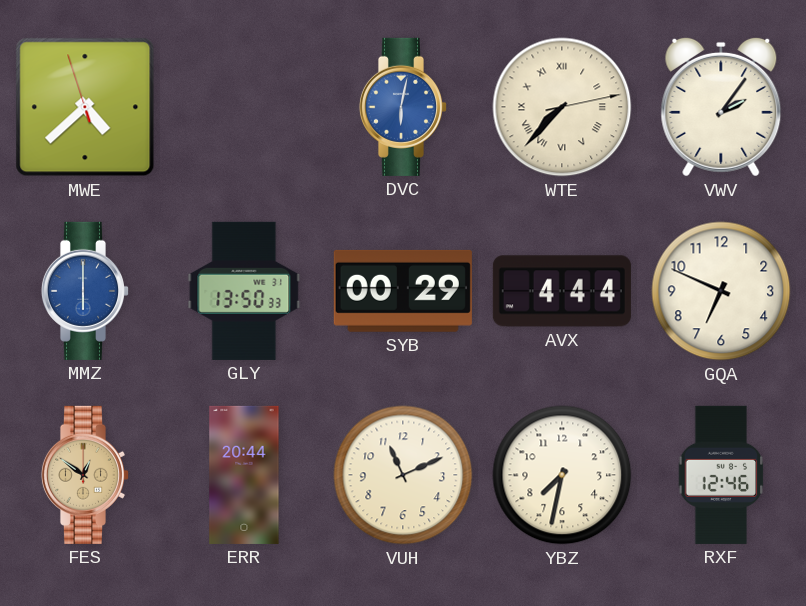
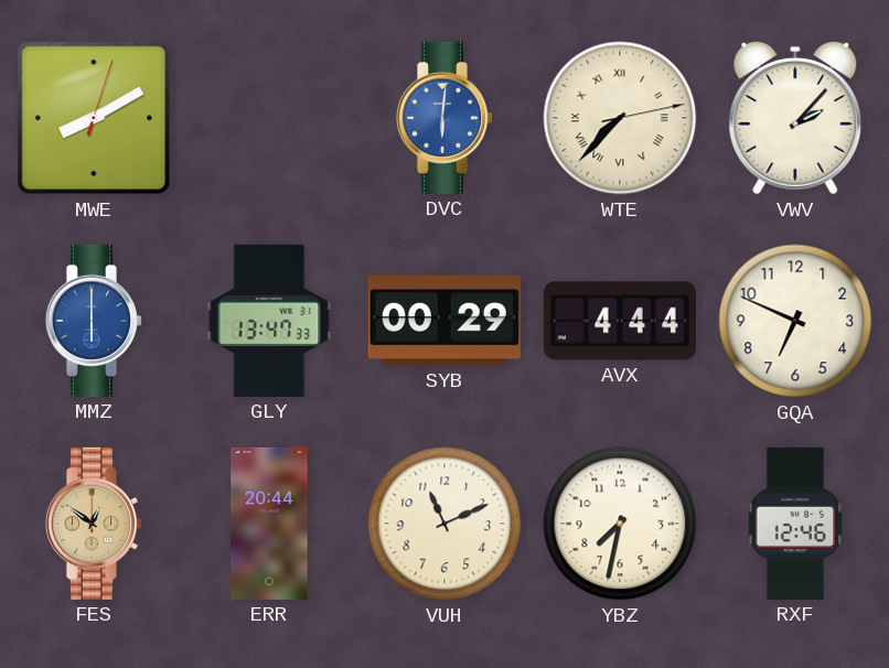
MWE: 4:37 -> 8:10
DVC: 6:02 -> 6:01
VWV: 2:06 -> 2:07
GLY: 13:50 -> 13:47
